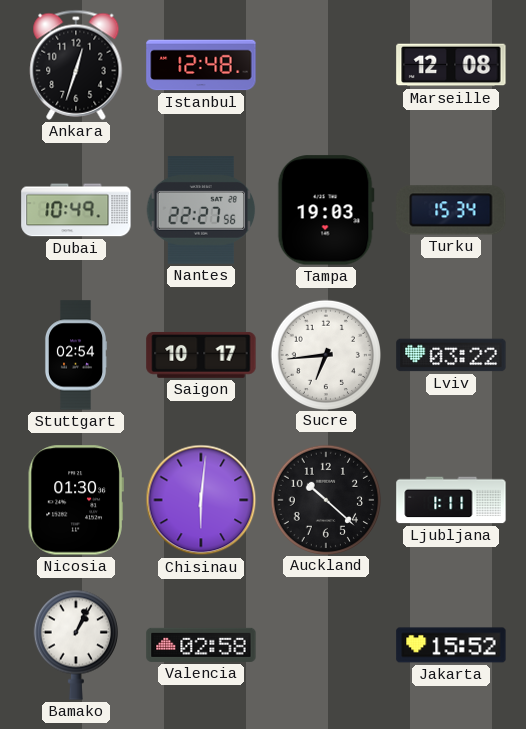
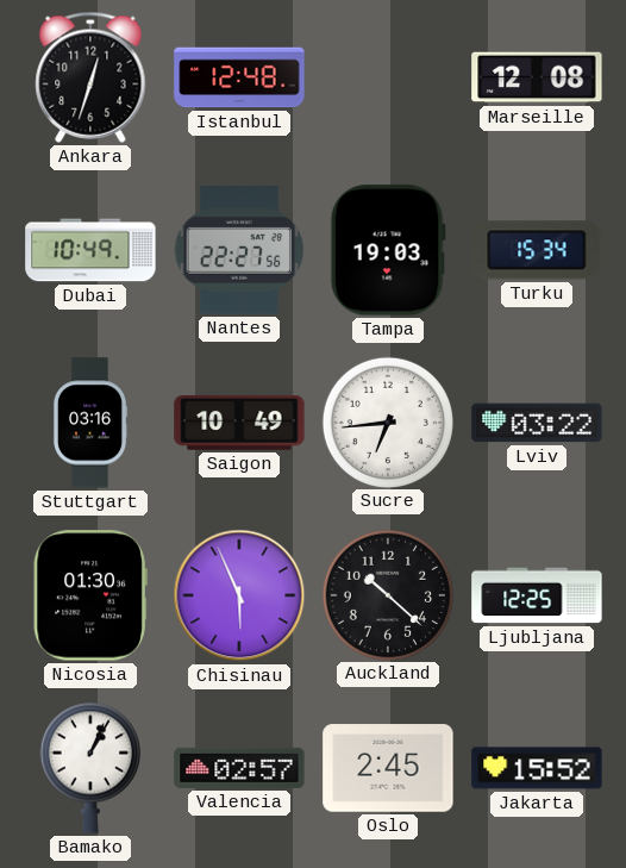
Stuttgart: 02:54 -> 03:16
Saigon: 10:17 -> 10:49
Chisinau: 6:01 -> 5:56
Ljubljana: 1:11 -> 12:25
Valencia: 02:58 -> 02:57
Oslo: none -> 2:45
